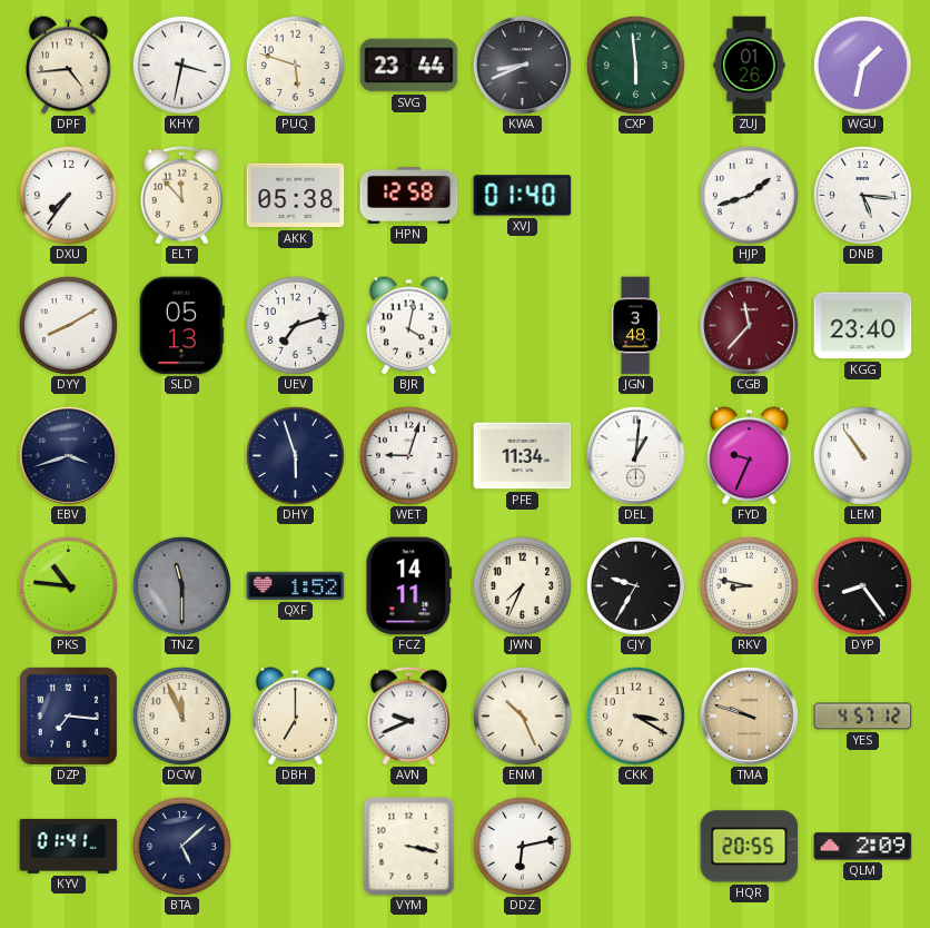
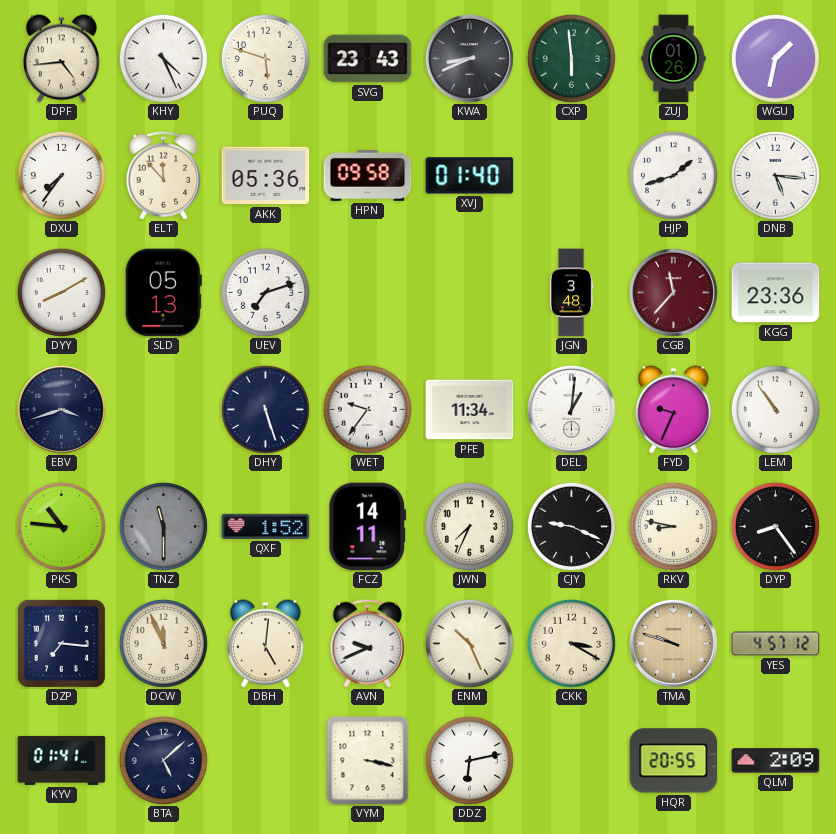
KHY: 3:32 -> 4:26
SVG: 23:44 -> 23:43
AKK: 05:38 -> 05:36
HPN: 12:58 -> 09:58
BJR: 4:02 -> none
KGG: 23:40 -> 23:36
DHY: 5:57 -> 5:27
WET: 9:03 -> 9:36
CJY: 9:35 -> 9:19
DBH: 7:00 -> 5:01
